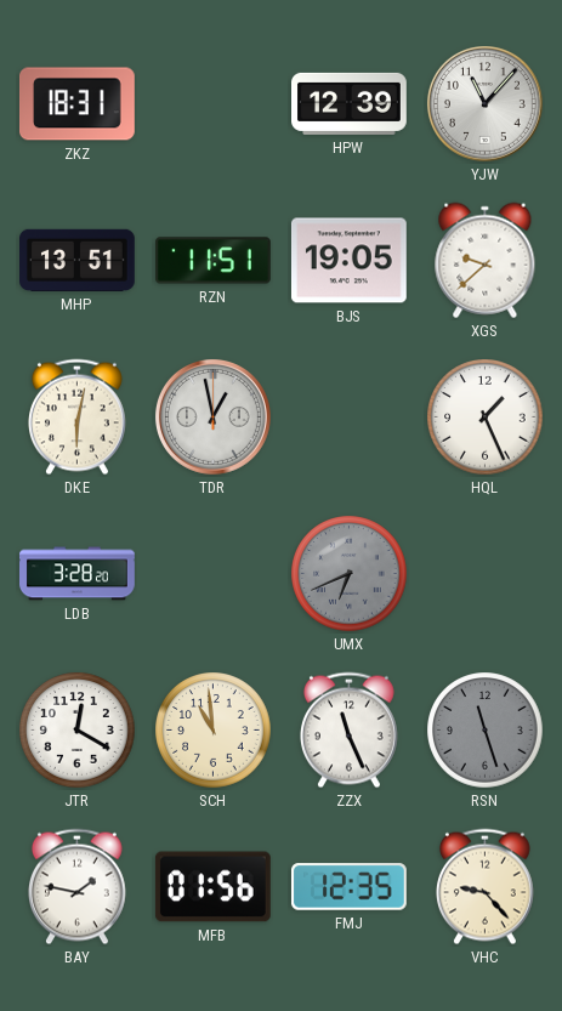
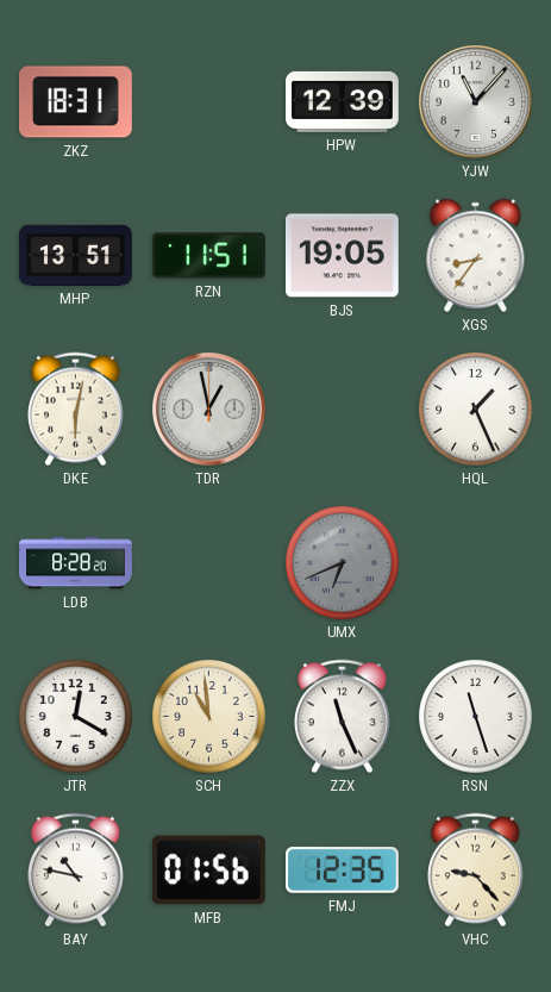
XGS: 9:38 -> 8:36
LDB: 3:28 -> 8:28
RSN dial: grey -> white
BAY: 1:47 -> 10:47
